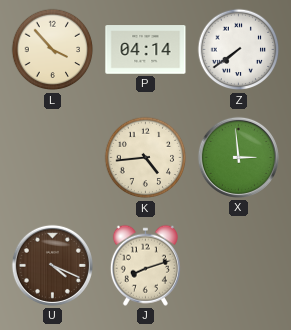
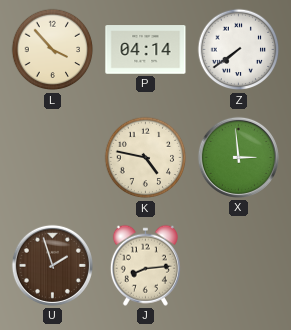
K: 4:44 -> 4:47
U: 4:19 -> 1:57
J: 8:12 -> 8:14
